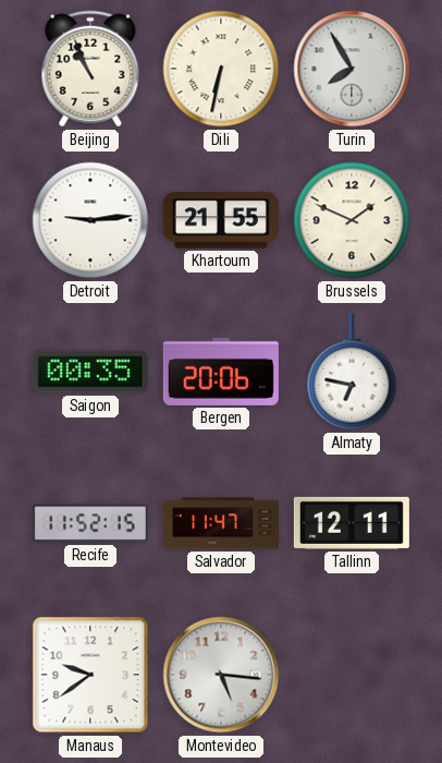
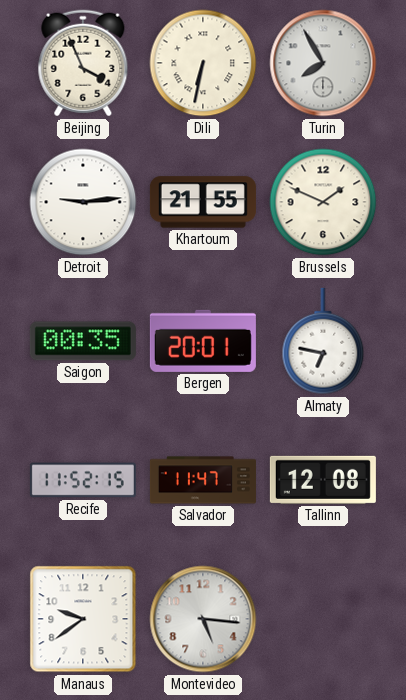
Beijing: 10:56 -> 3:56
Bergen: 20:06 -> 20:01
Tallinn: 12:11 -> 12:08
